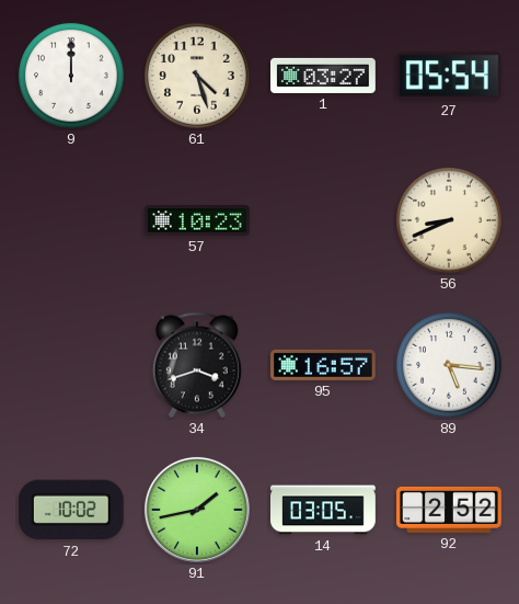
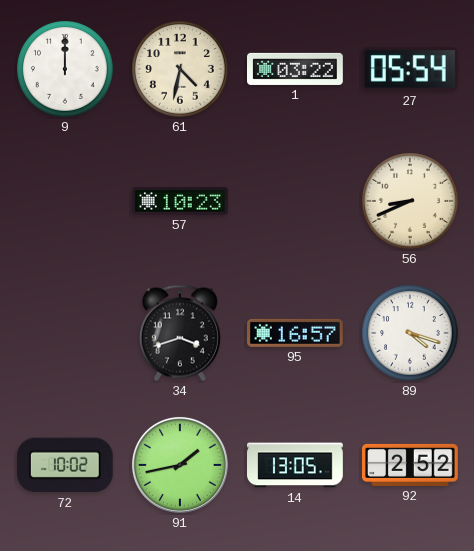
61: 4:27 -> 4:32
1: 03:27 -> 03:22
89: 5:16 -> 4:18
14: 03:05 -> 13:05
